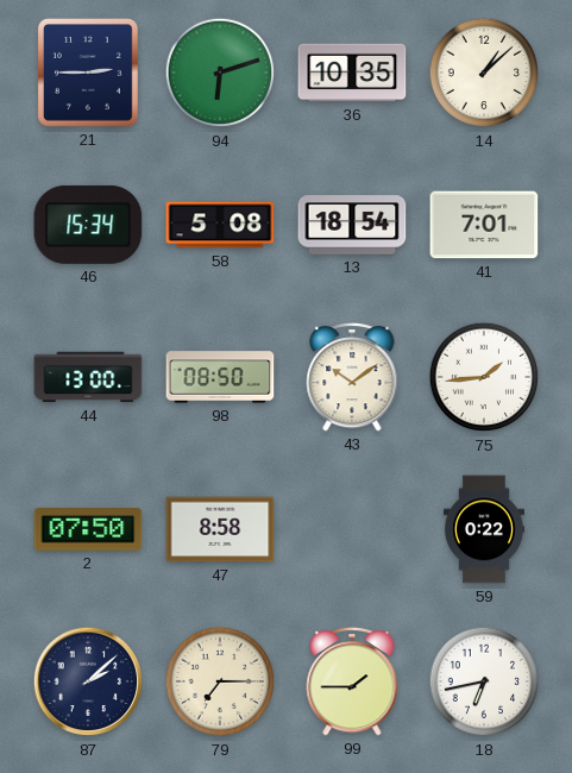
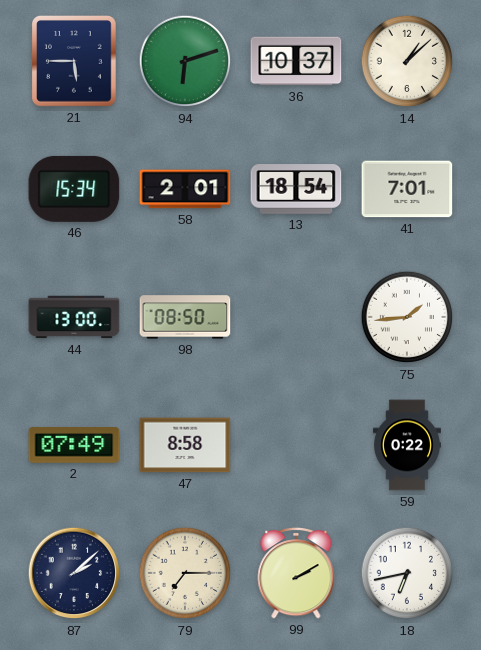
21: 2:45 -> 5:45
36: 10:35 -> 10:37
58: 5:08 -> 2:01
43: 10:09 -> none
2: 07:50 -> 07:49
99: 1:45 -> 2:10
